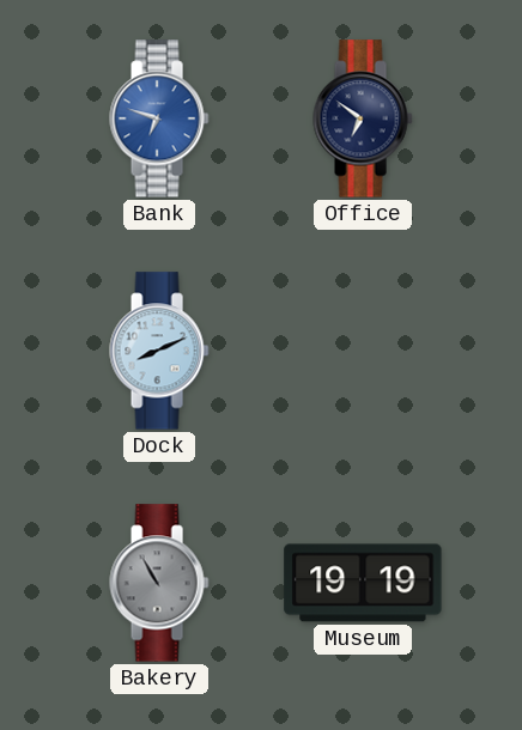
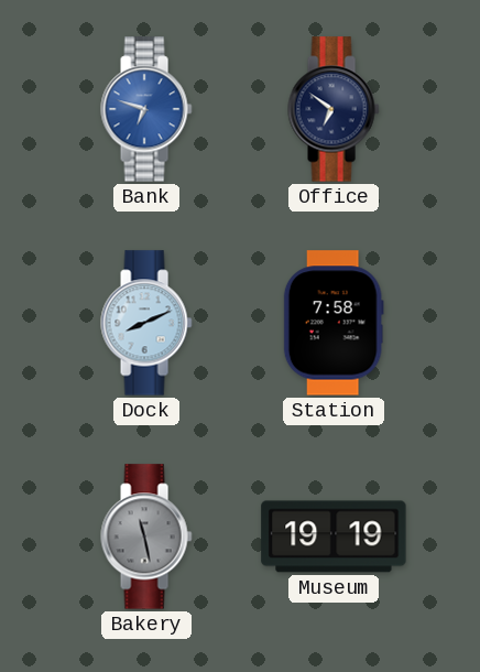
Station: none -> 7:58
Bakery: 10:55 -> 11:28
